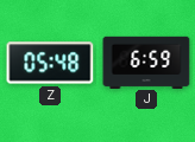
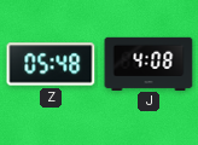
J: 6:59 -> 4:08
